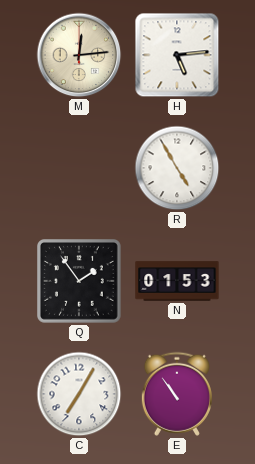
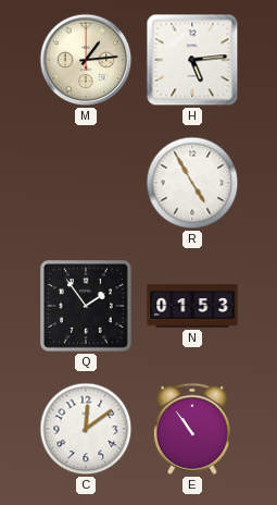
M: 12:14 -> 1:14
C: 7:05 -> 12:09
